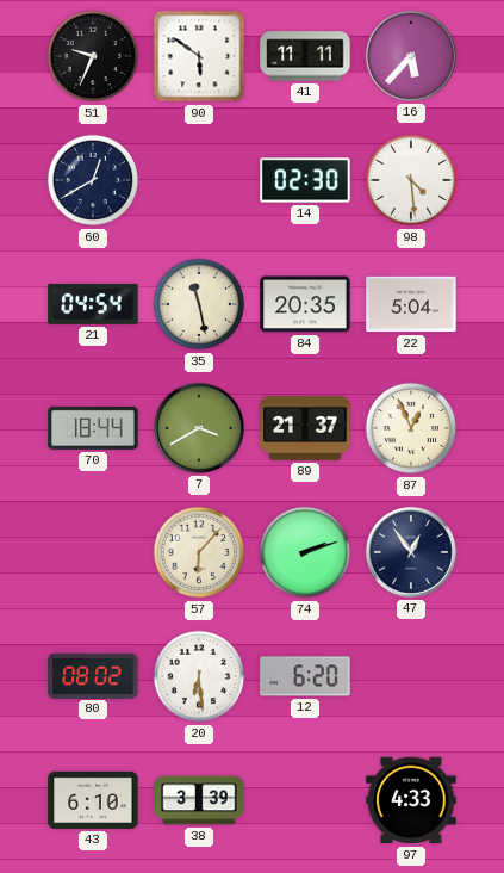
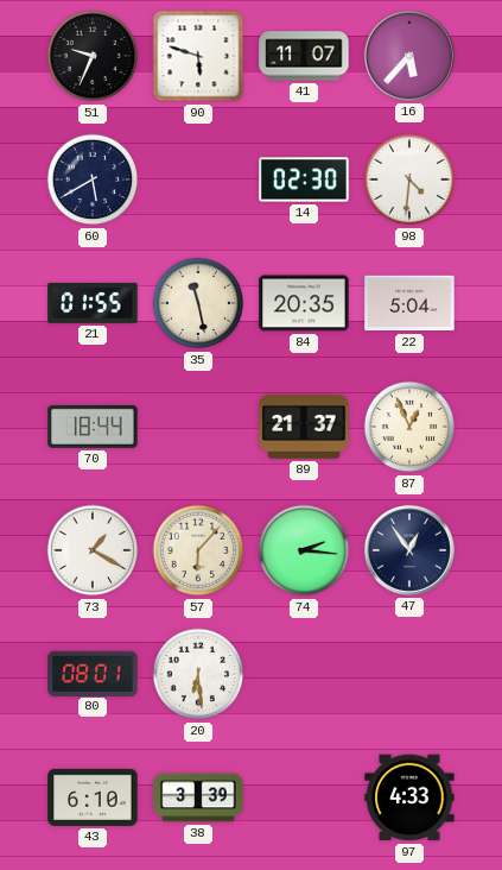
90: 5:51 -> 5:48
41: 11:11 -> 11:07
60: 12:40 -> 5:40
98: 4:29 -> 4:31
21: 04:54 -> 01:55
7: 3:40 -> none
73: none -> 1:20
74: 2:12 -> 2:16
80: 08:02 -> 08:01
12: 6:20 -> none
